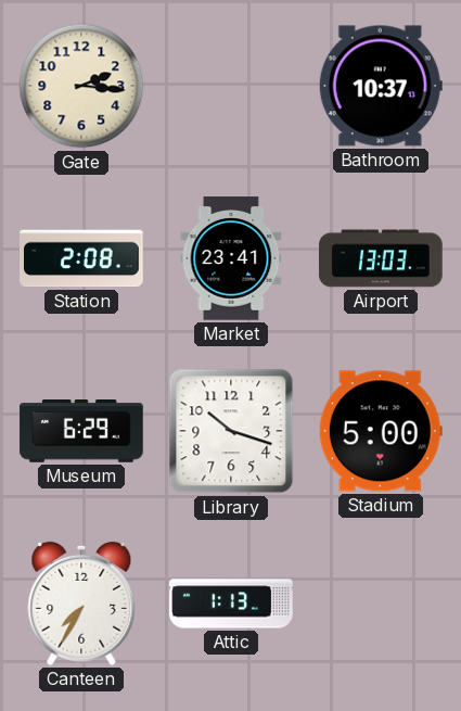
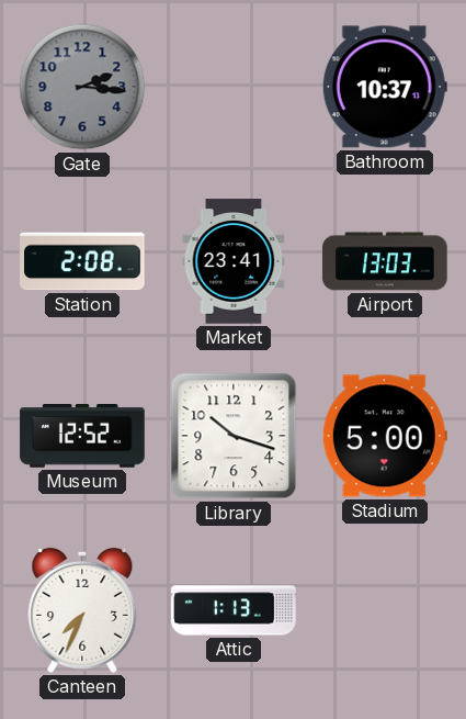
Gate dial: cream -> grey
Museum: 6:29 -> 12:52
Canteen: 7:35 -> 7:34
